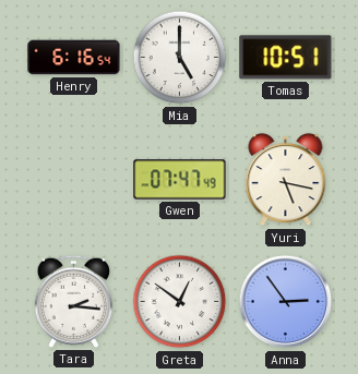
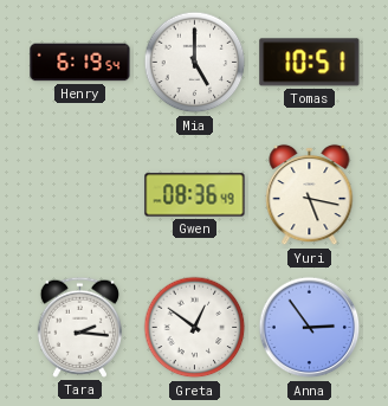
Henry: 6:16 -> 6:19
Gwen: 07:47 -> 08:36
